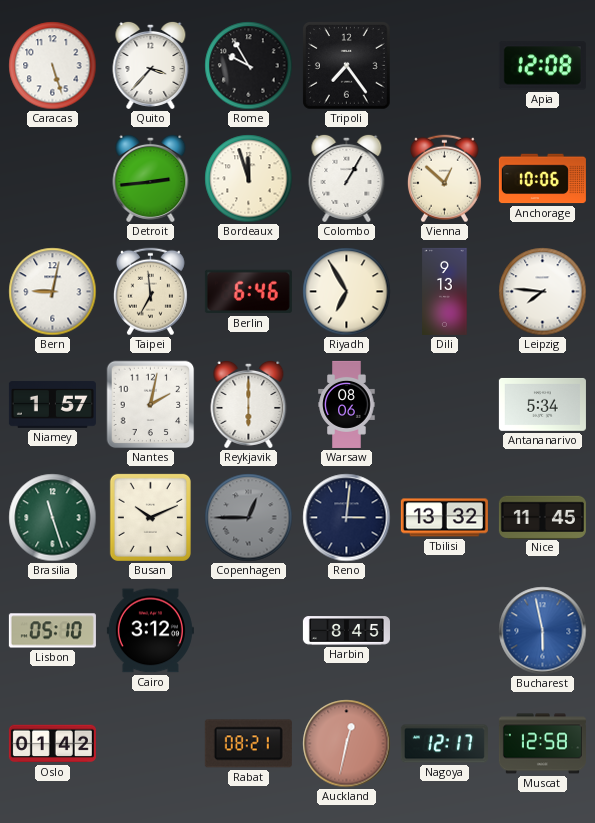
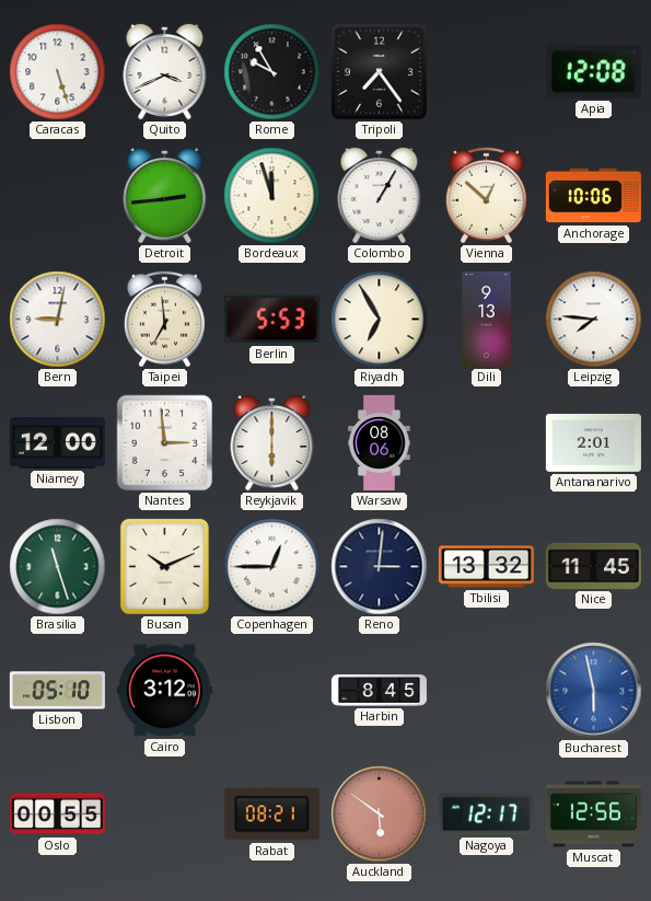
Quito: 3:37 -> 3:41
Berlin: 6:46 -> 5:53
Niamey: 1:57 -> 12:00
Nantes: 2:02 -> 2:59
Antananarivo: 5:34 -> 2:01
Copenhagen dial: grey -> white
Oslo: 01:42 -> 00:55
Auckland: 12:32 -> 5:51
Muscat: 12:58 -> 12:56
